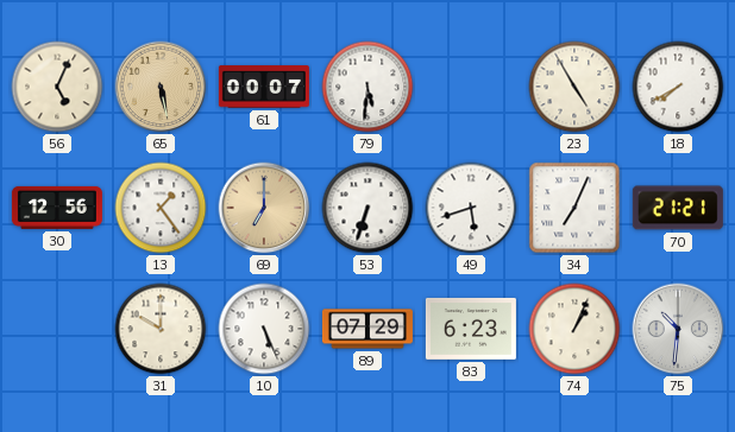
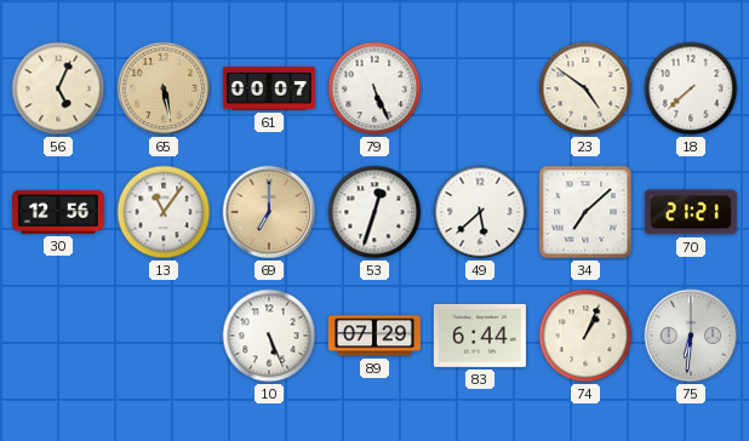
79: 5:31 -> 5:26
23: 4:55 -> 4:51
18: 7:40 -> 7:38
13: 1:24 -> 11:06
53: 6:33 -> 12:33
49: 5:42 -> 5:38
34: 7:04 -> 7:08
31: 10:00 -> none
83: 6:23 -> 6:44
75: 10:31 -> 6:31
